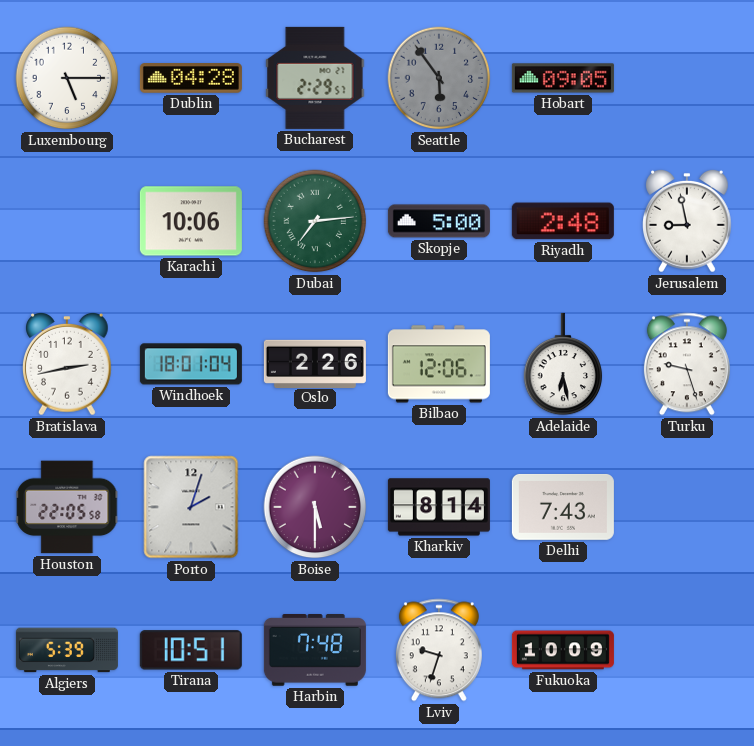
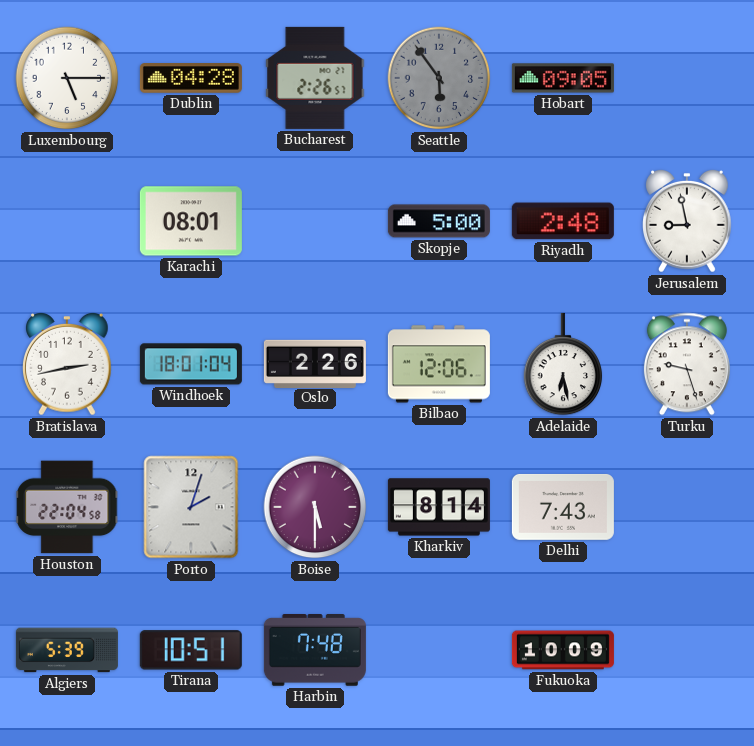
Bucharest: 2:29 -> 2:26
Karachi: 10:06 -> 08:01
Dubai: 7:14 -> none
Houston: 22:05 -> 22:04
Lviv: 9:33 -> none
